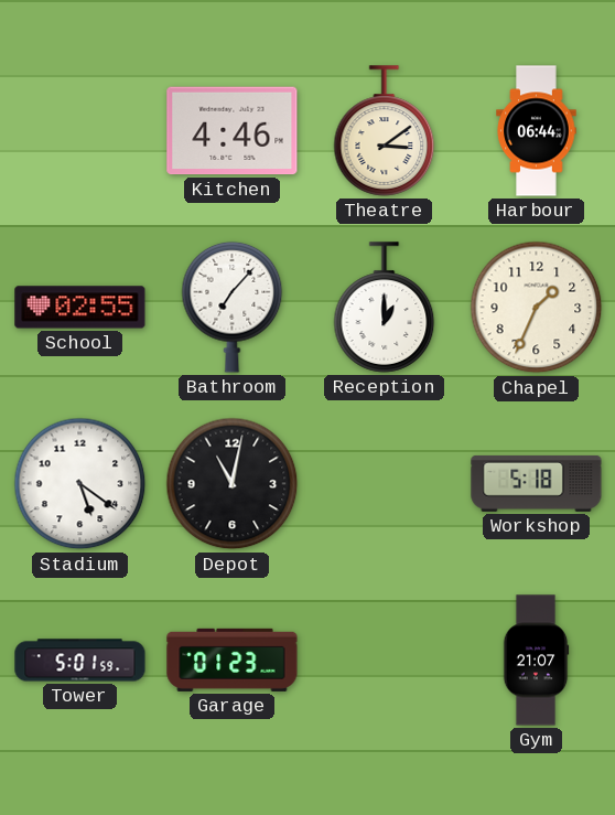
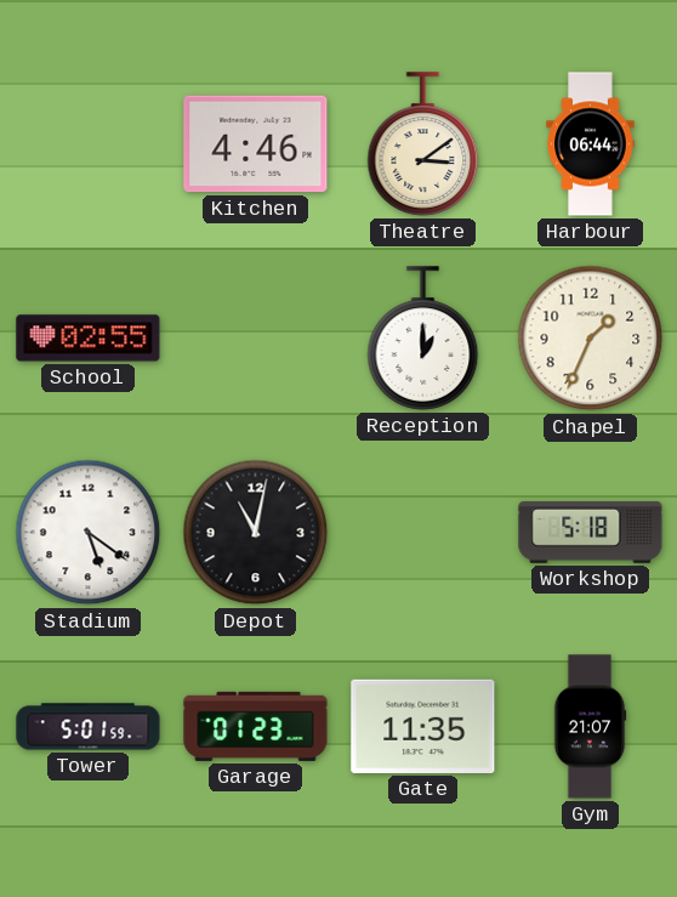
Bathroom: 7:07 -> none
Gate: none -> 11:35
